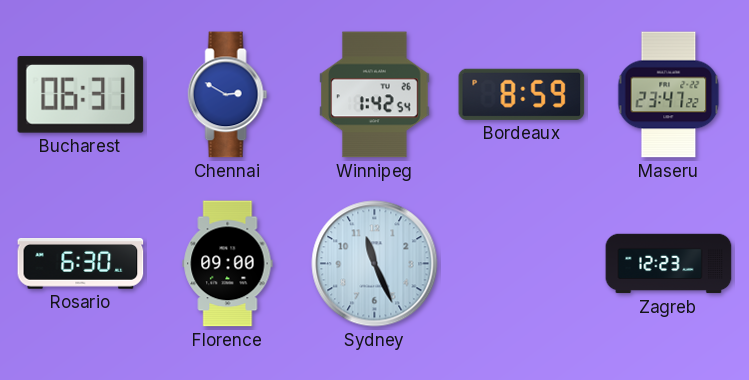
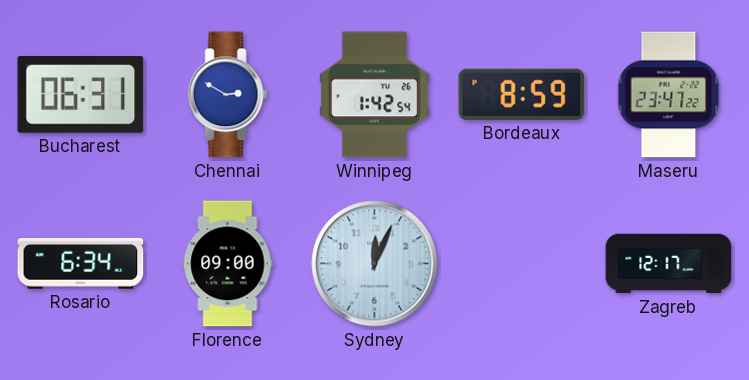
Rosario: 6:30 -> 6:34
Sydney: 11:26 -> 12:04
Zagreb: 12:23 -> 12:17
